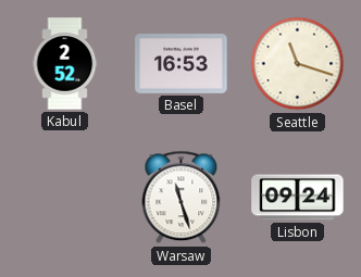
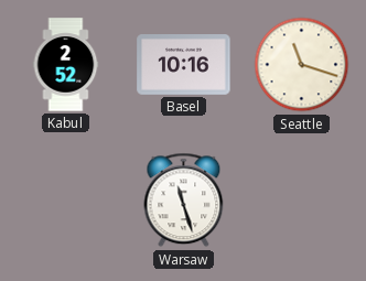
Basel: 16:53 -> 10:16
Lisbon: 09:24 -> none
